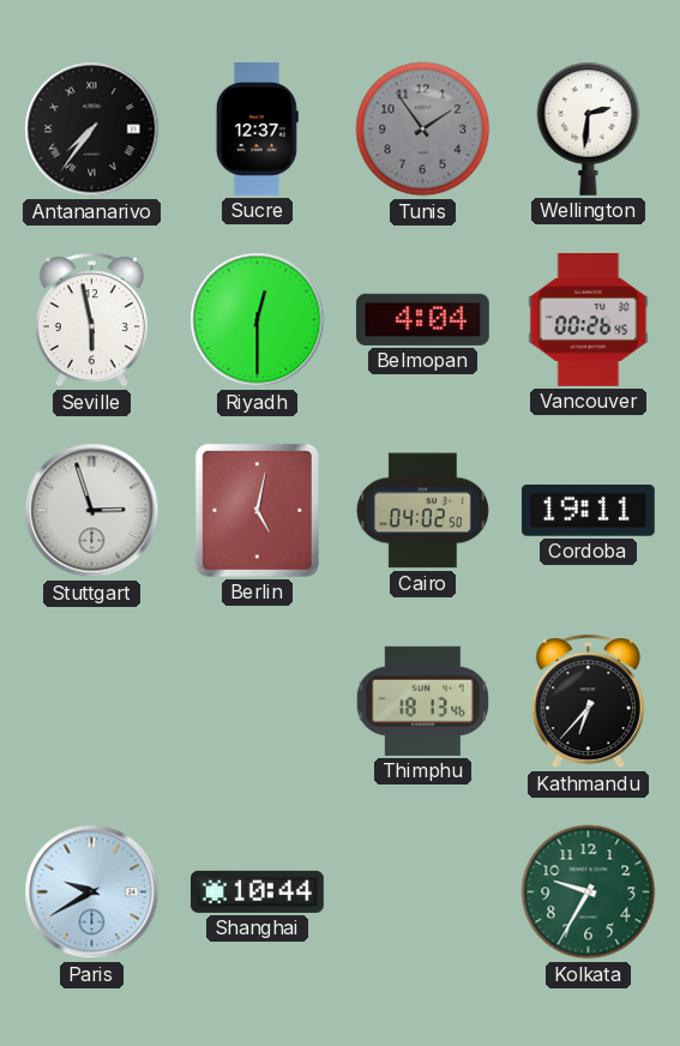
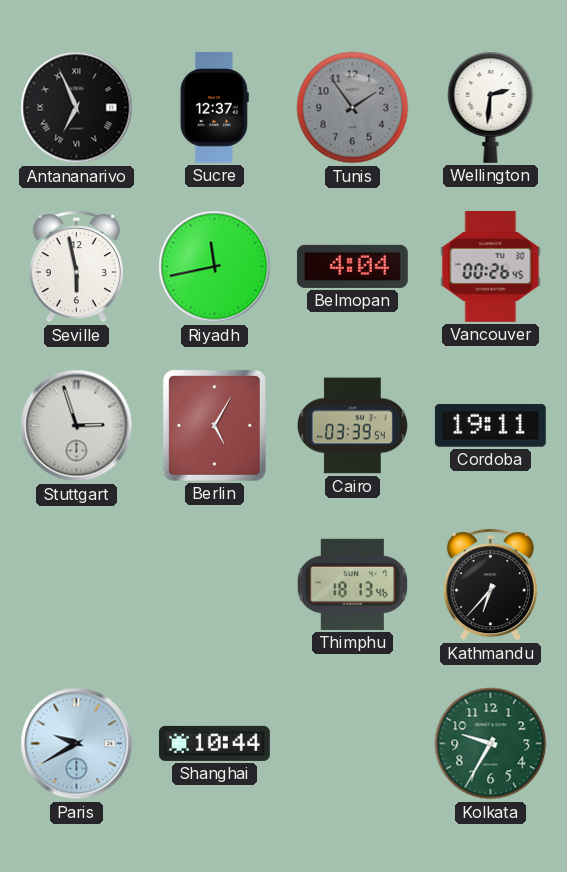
Antananarivo: 7:36 -> 6:56
Riyadh: 12:30 -> 11:43
Berlin: 5:02 -> 5:05
Cairo: 04:02 -> 03:39
